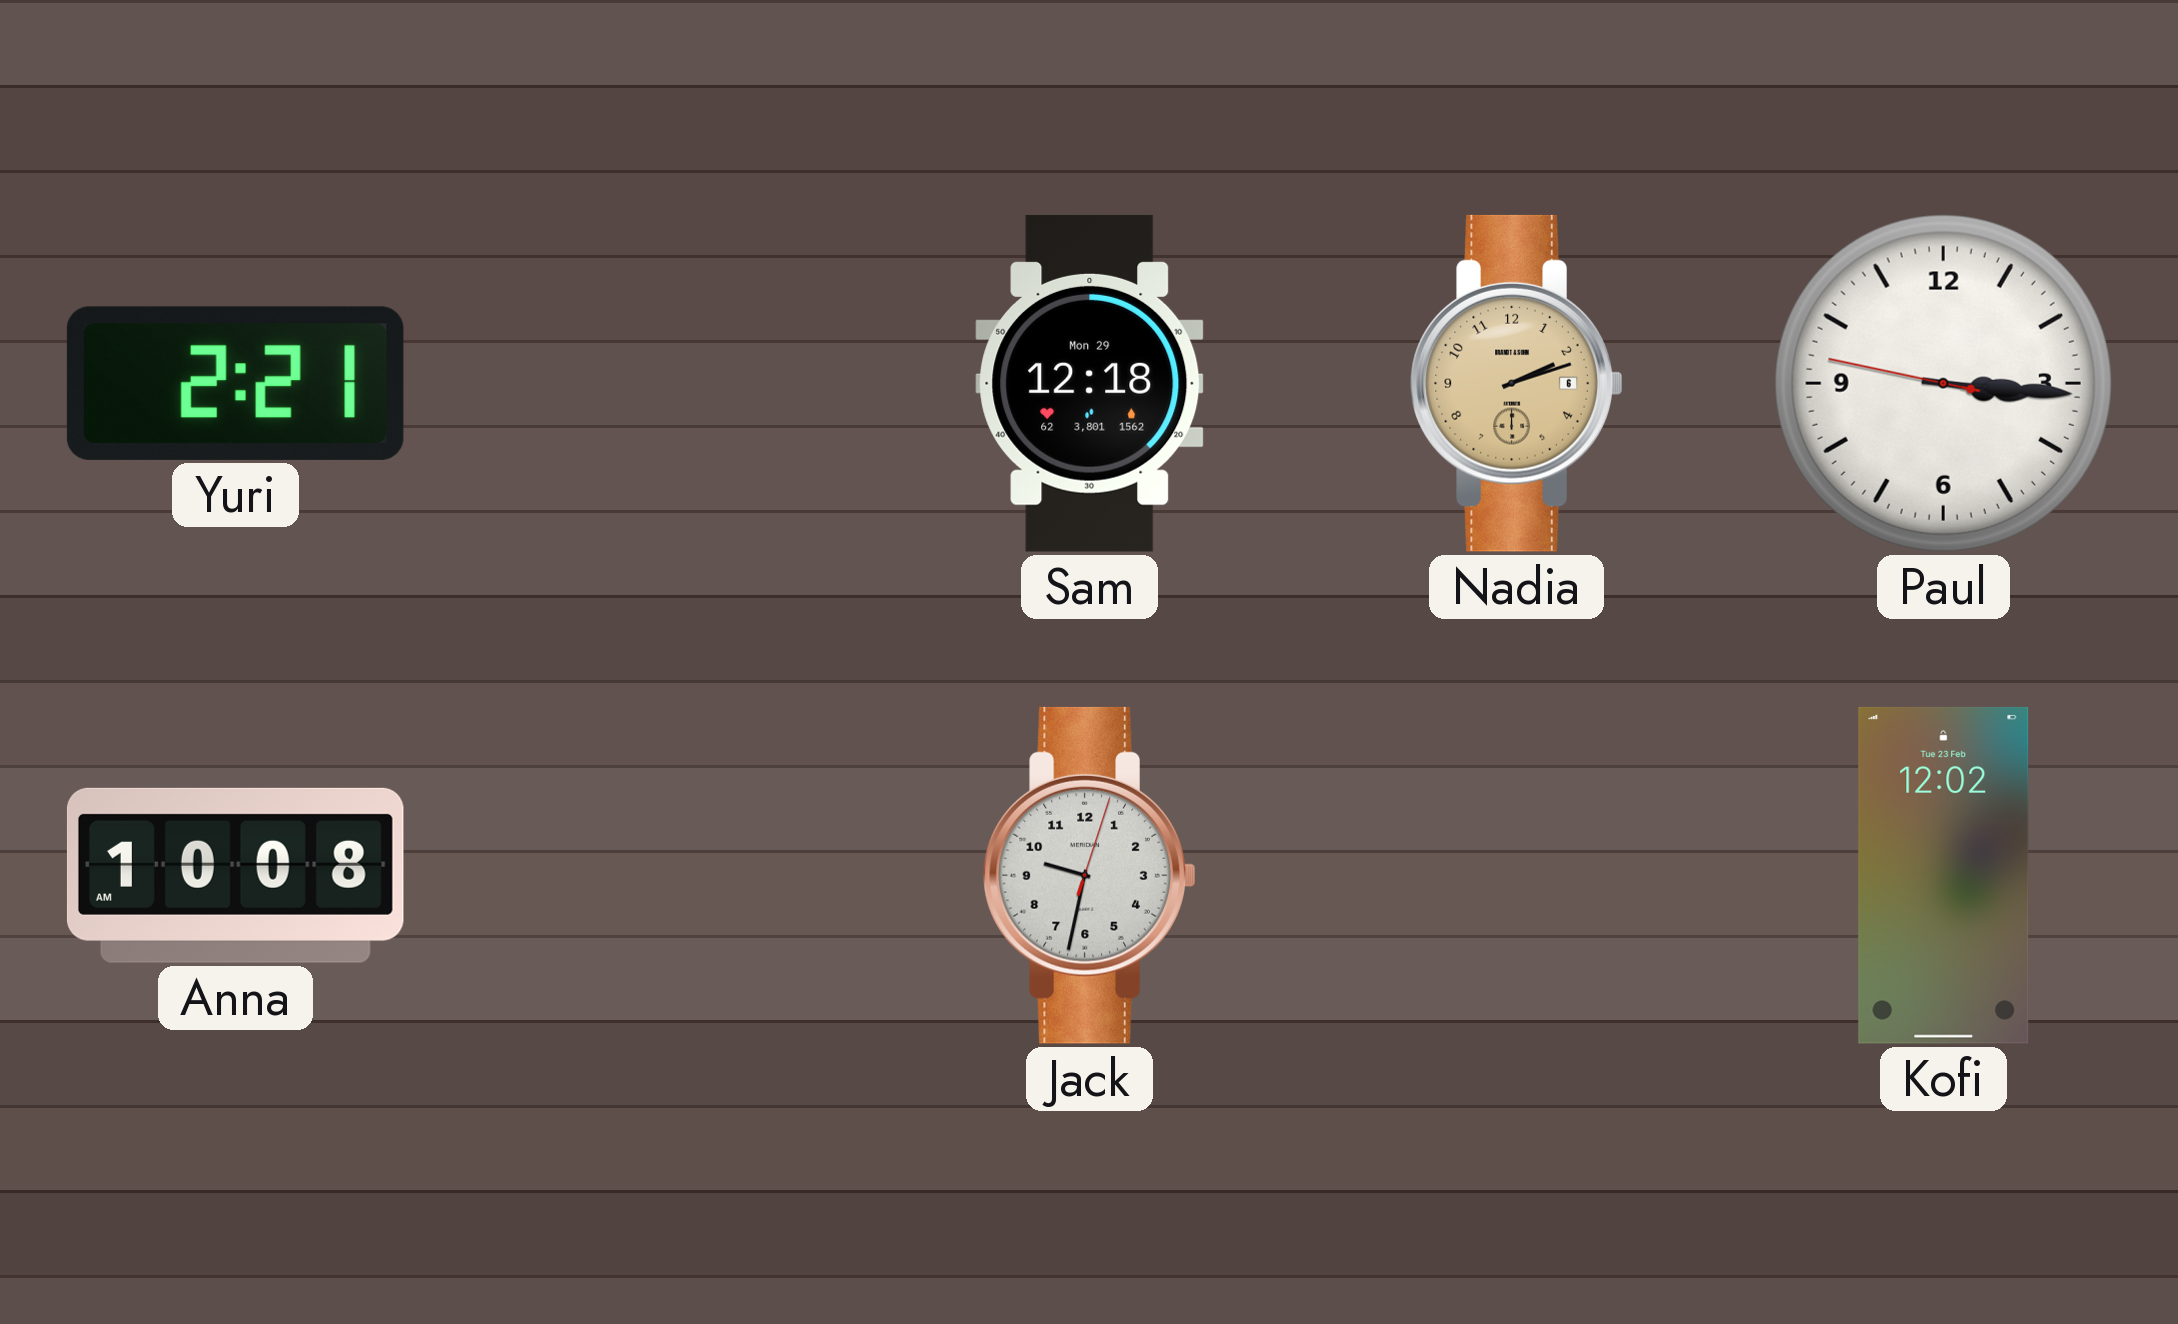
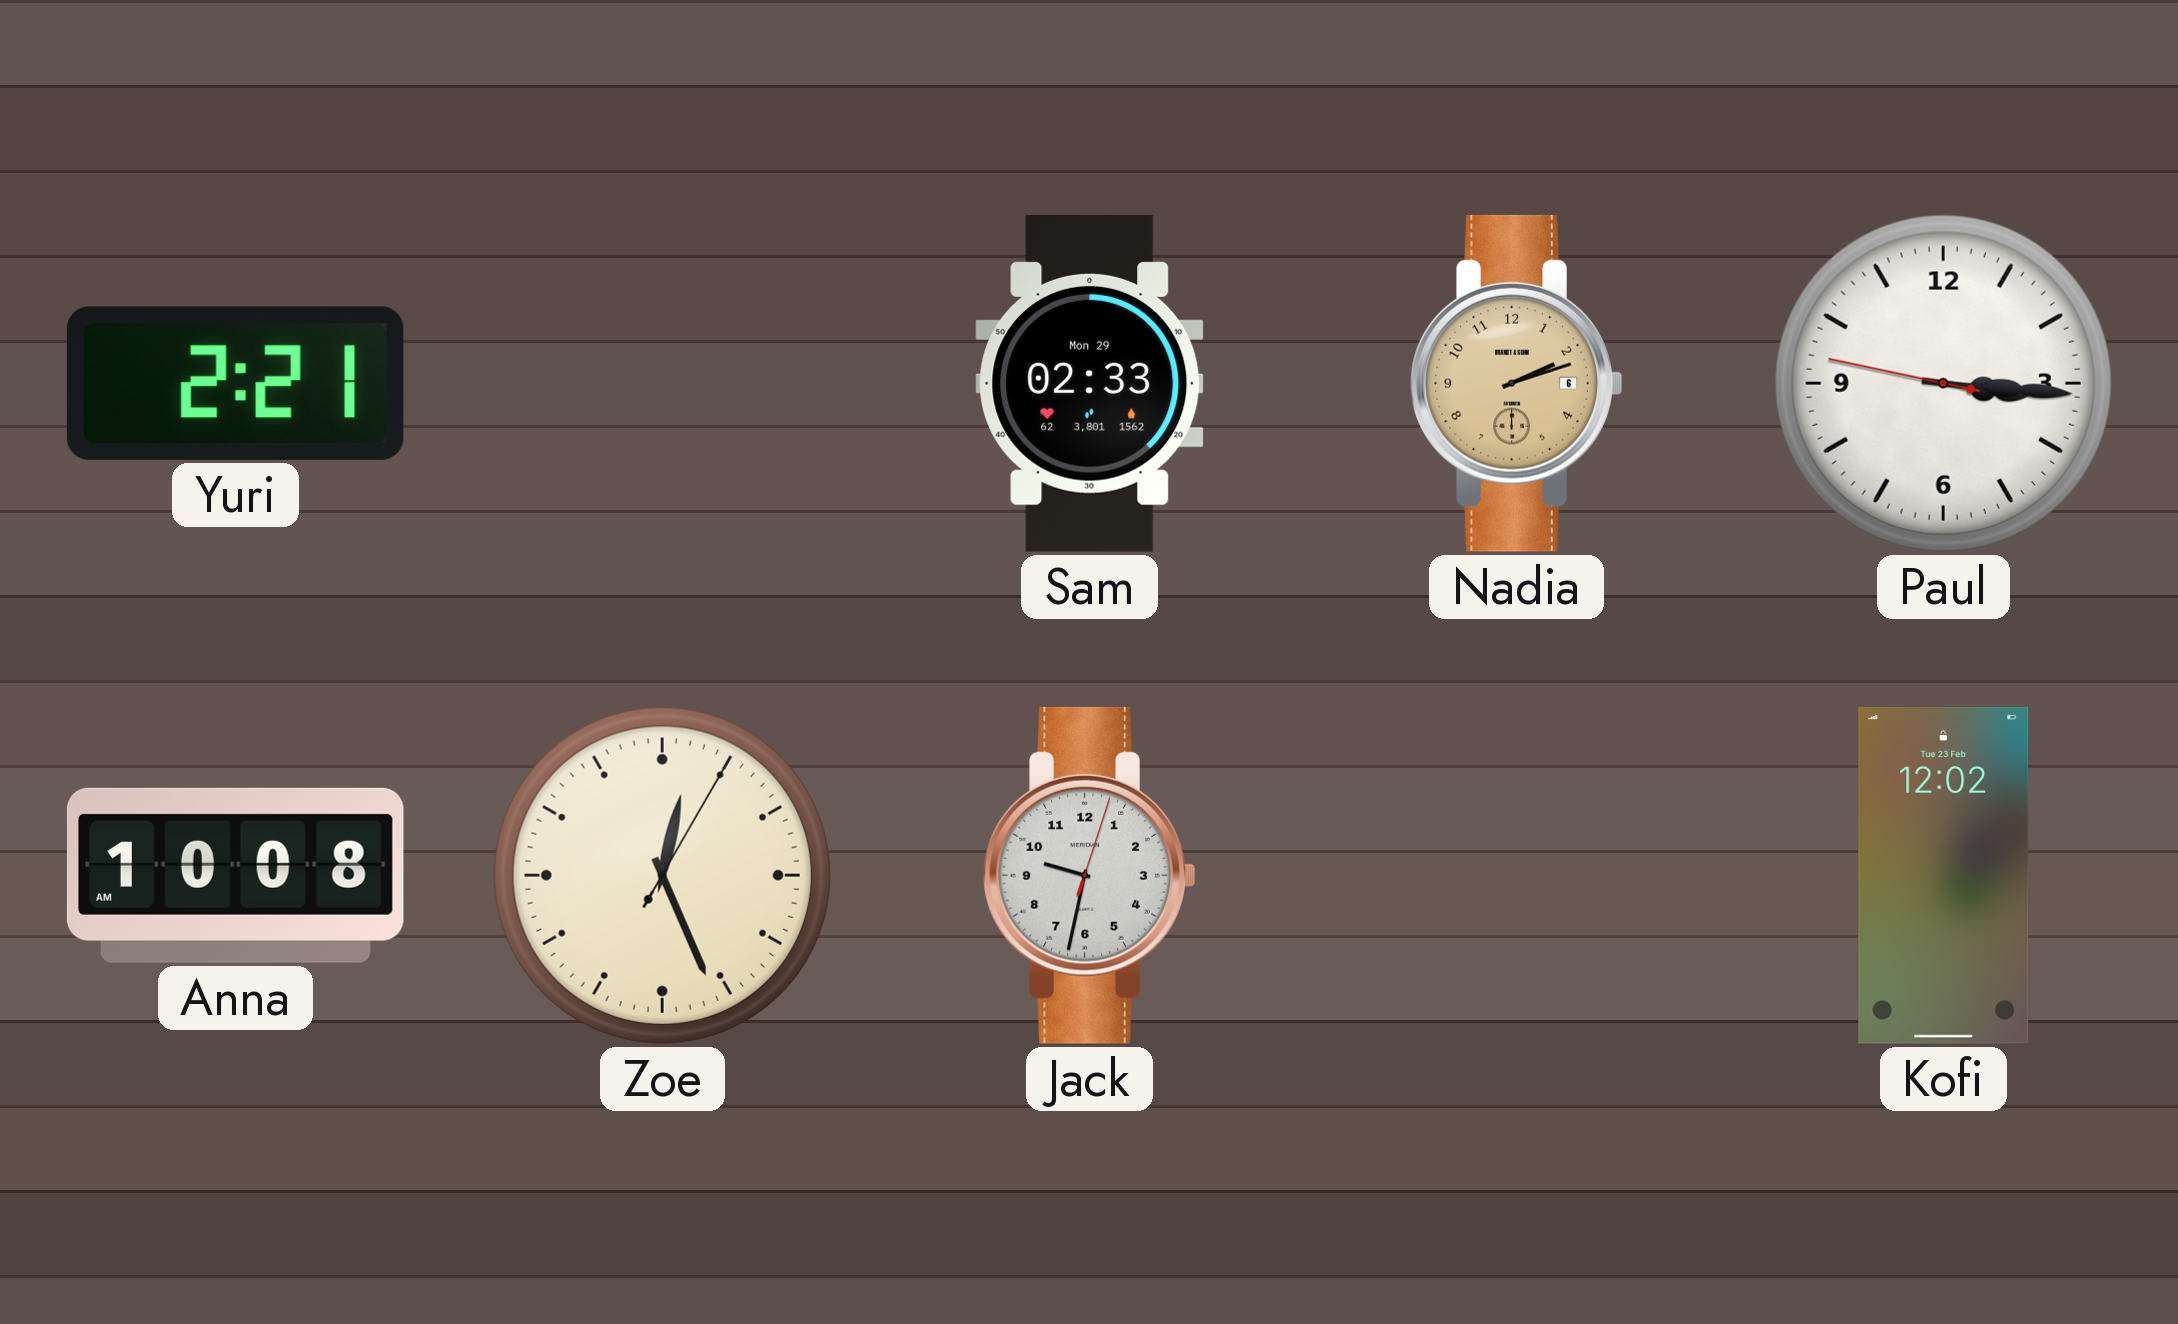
Sam: 12:18 -> 02:33
Zoe: none -> 12:26
